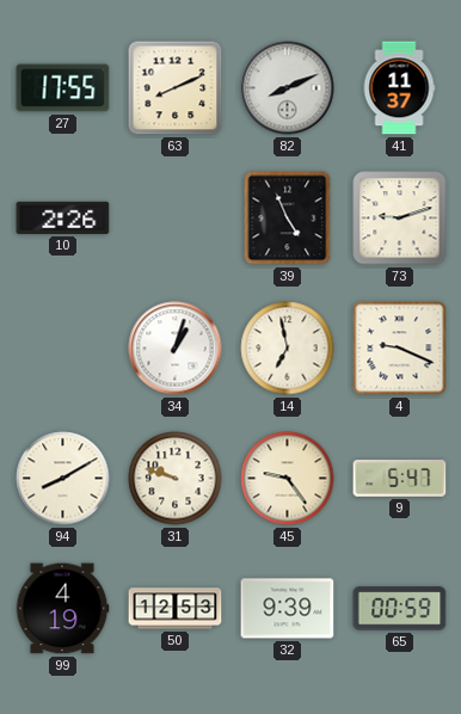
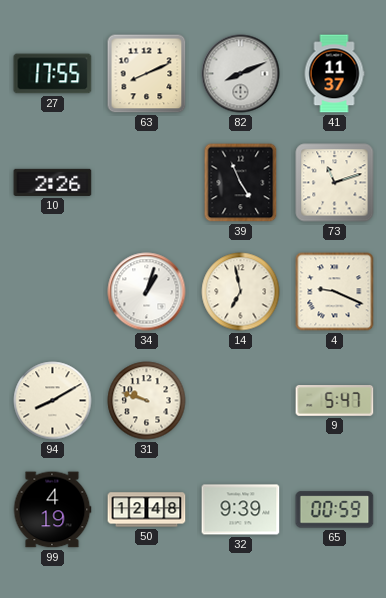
73: 9:12 -> 11:12
45: 9:24 -> none
50: 12:53 -> 12:48
